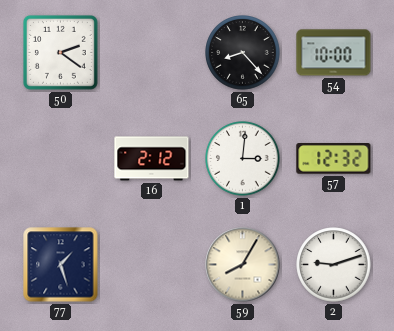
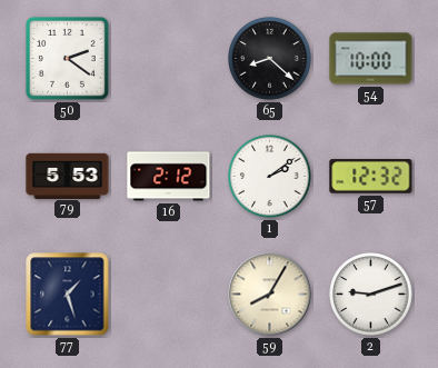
65: 8:23 -> 8:22
79: none -> 5:53
1: 3:01 -> 2:09
